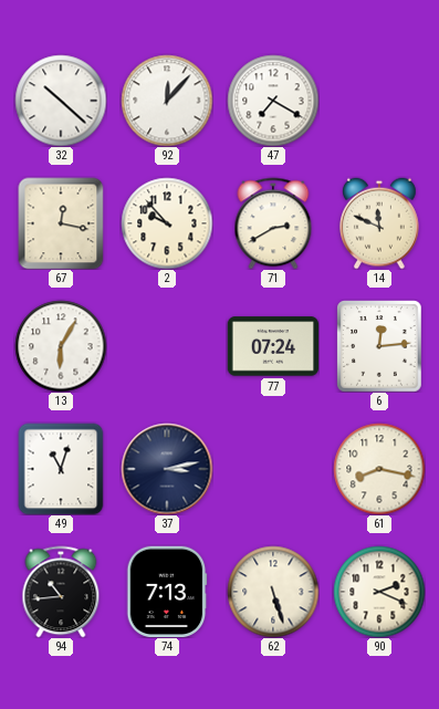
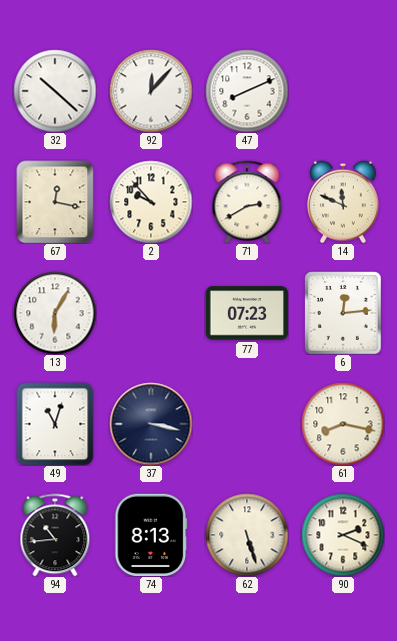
47: 7:20 -> 8:11
77: 07:24 -> 07:23
37: 3:13 -> 3:17
74: 7:13 -> 8:13
